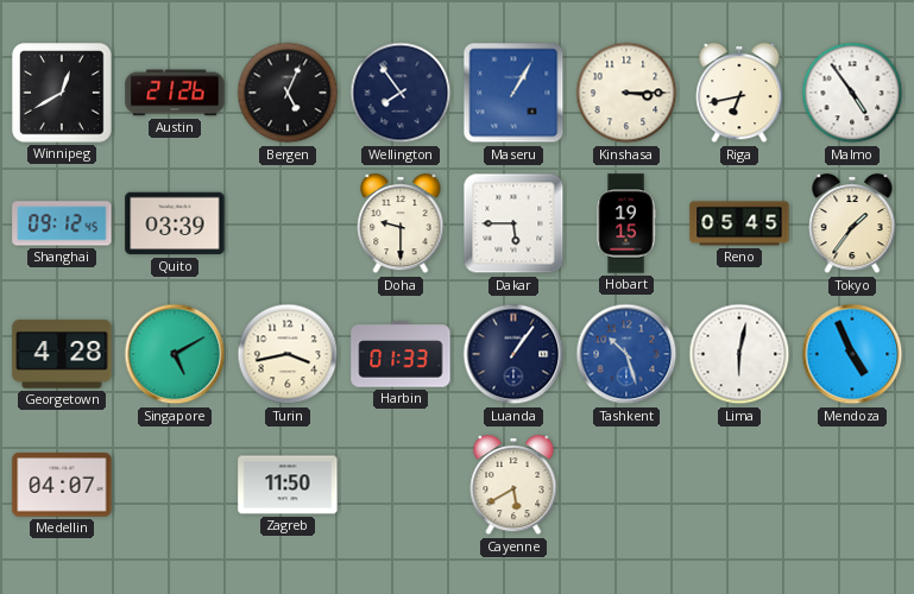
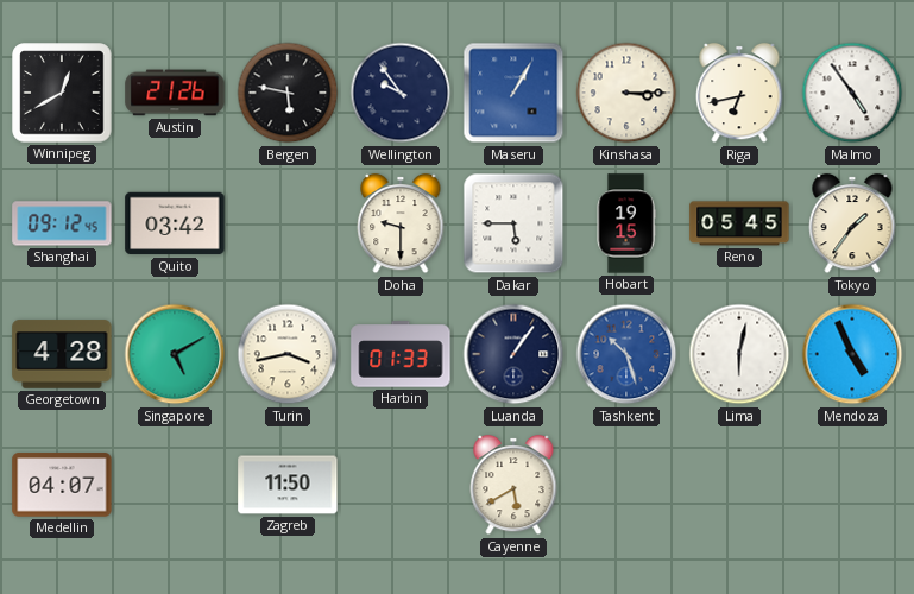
Bergen: 5:04 -> 5:47
Wellington: 7:54 -> 9:54
Quito: 03:39 -> 03:42
